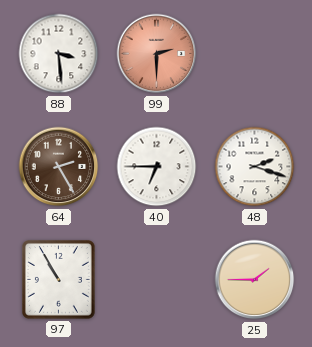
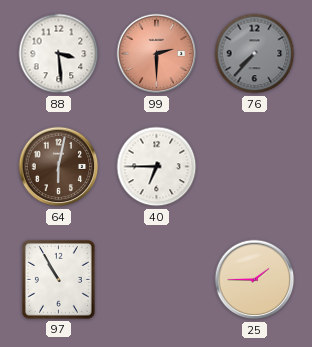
76: none -> 7:37
64: 2:25 -> 6:02
48: 2:18 -> none
